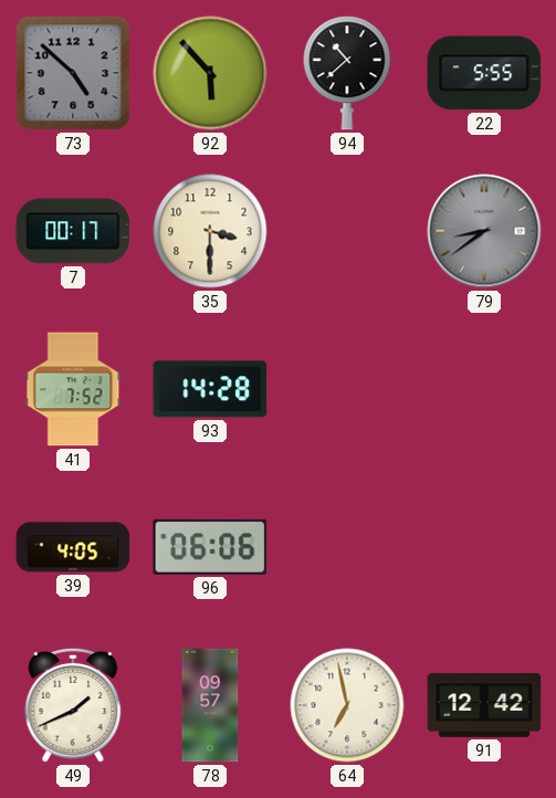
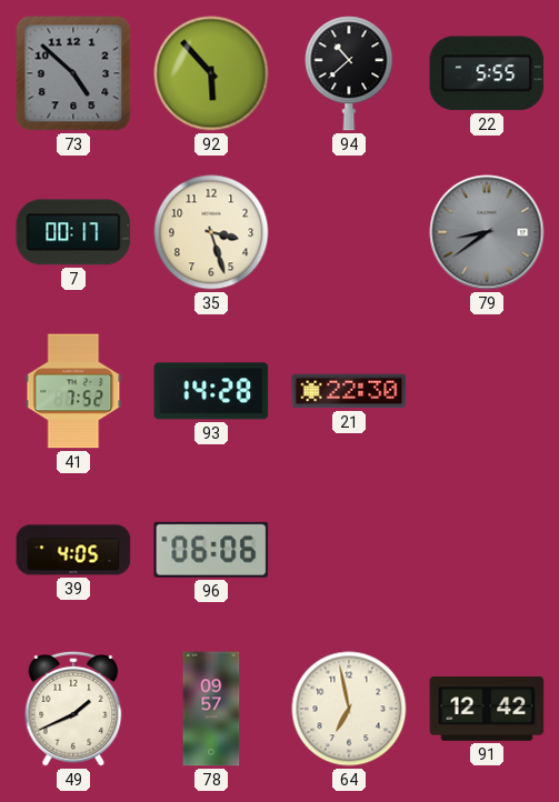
35: 3:30 -> 3:27
21: none -> 22:30
